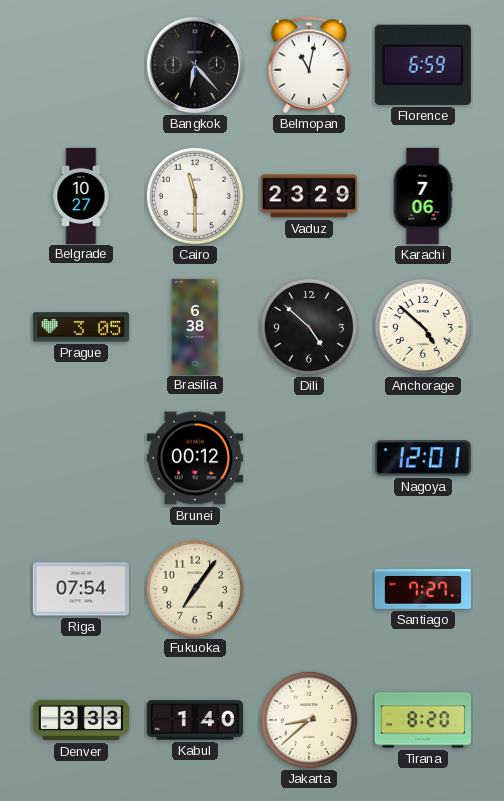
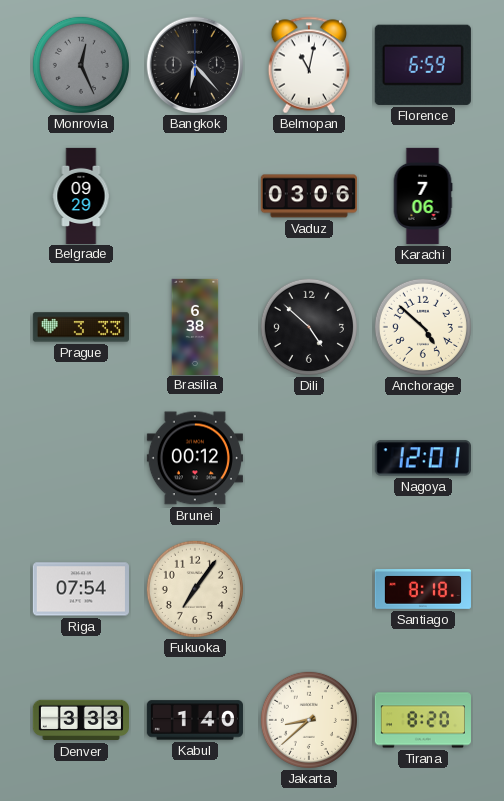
Monrovia: none -> 12:26
Belgrade: 10:27 -> 09:29
Cairo: 11:30 -> none
Vaduz: 23:29 -> 03:06
Prague: 3:05 -> 3:33
Santiago: 7:27 -> 8:18
